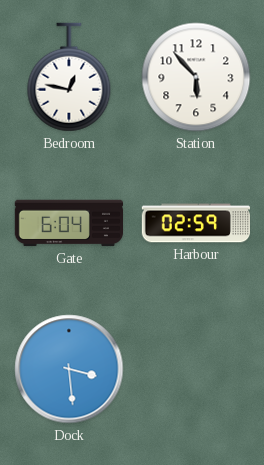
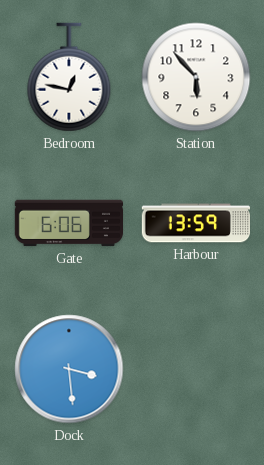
Gate: 6:04 -> 6:06
Harbour: 02:59 -> 13:59
